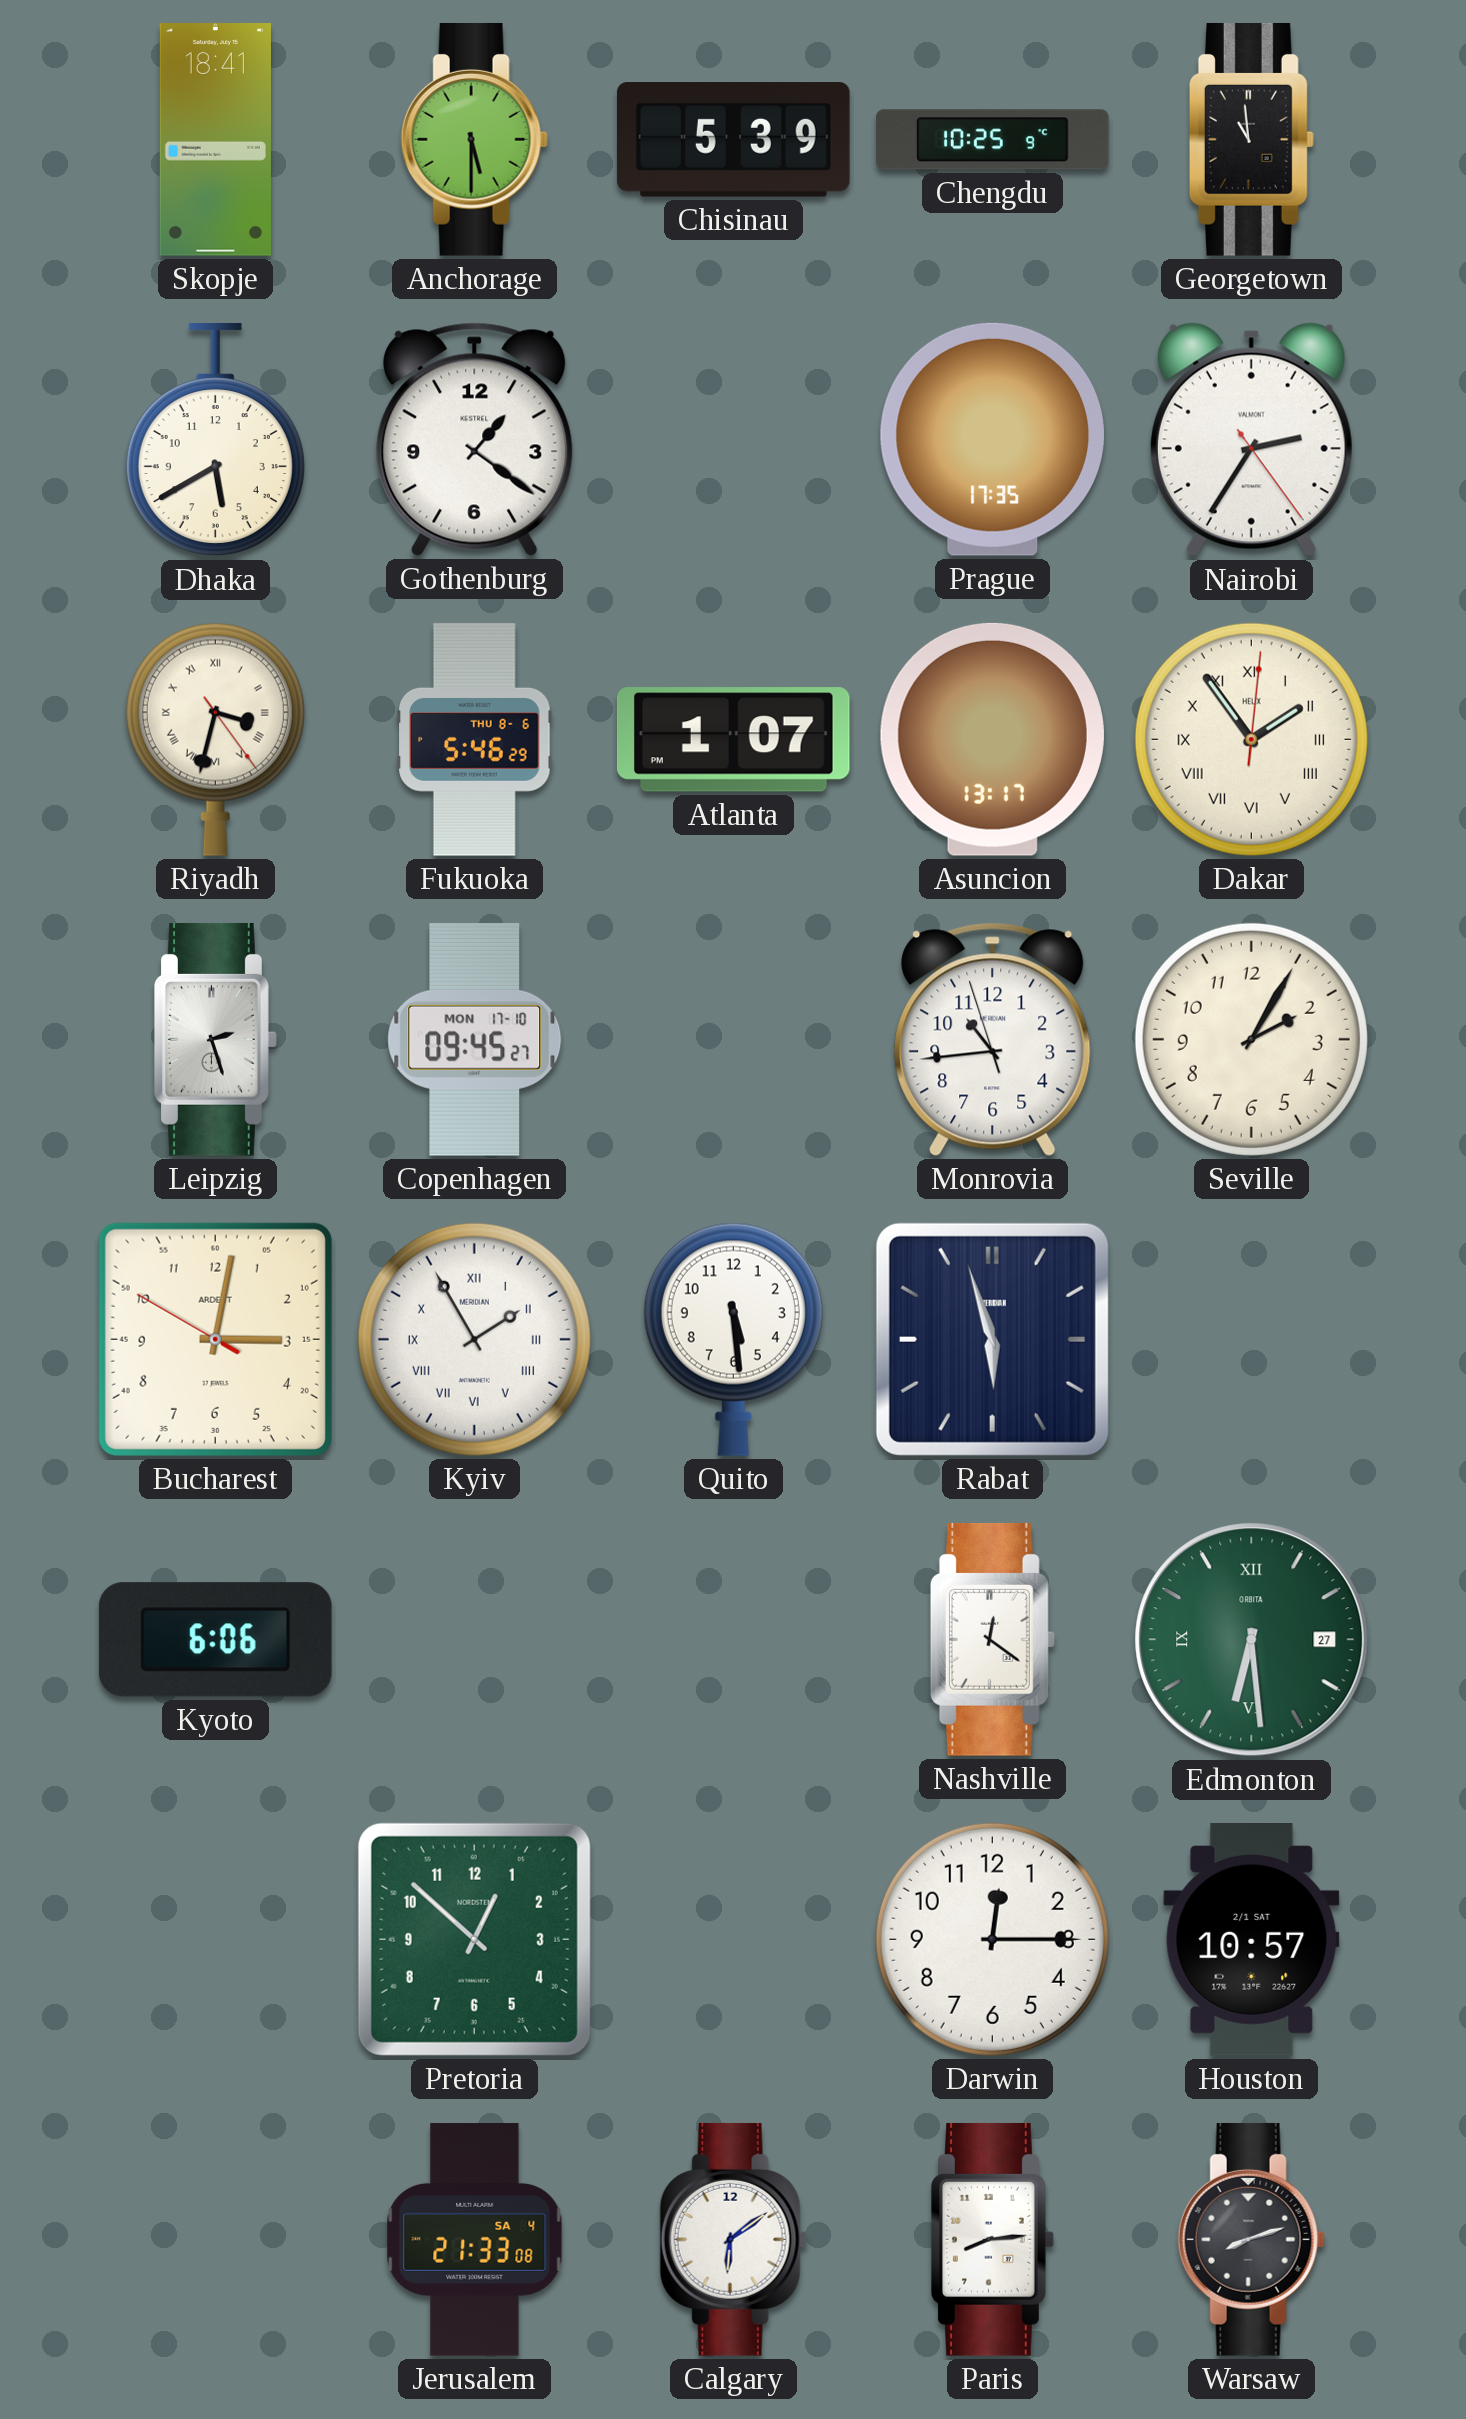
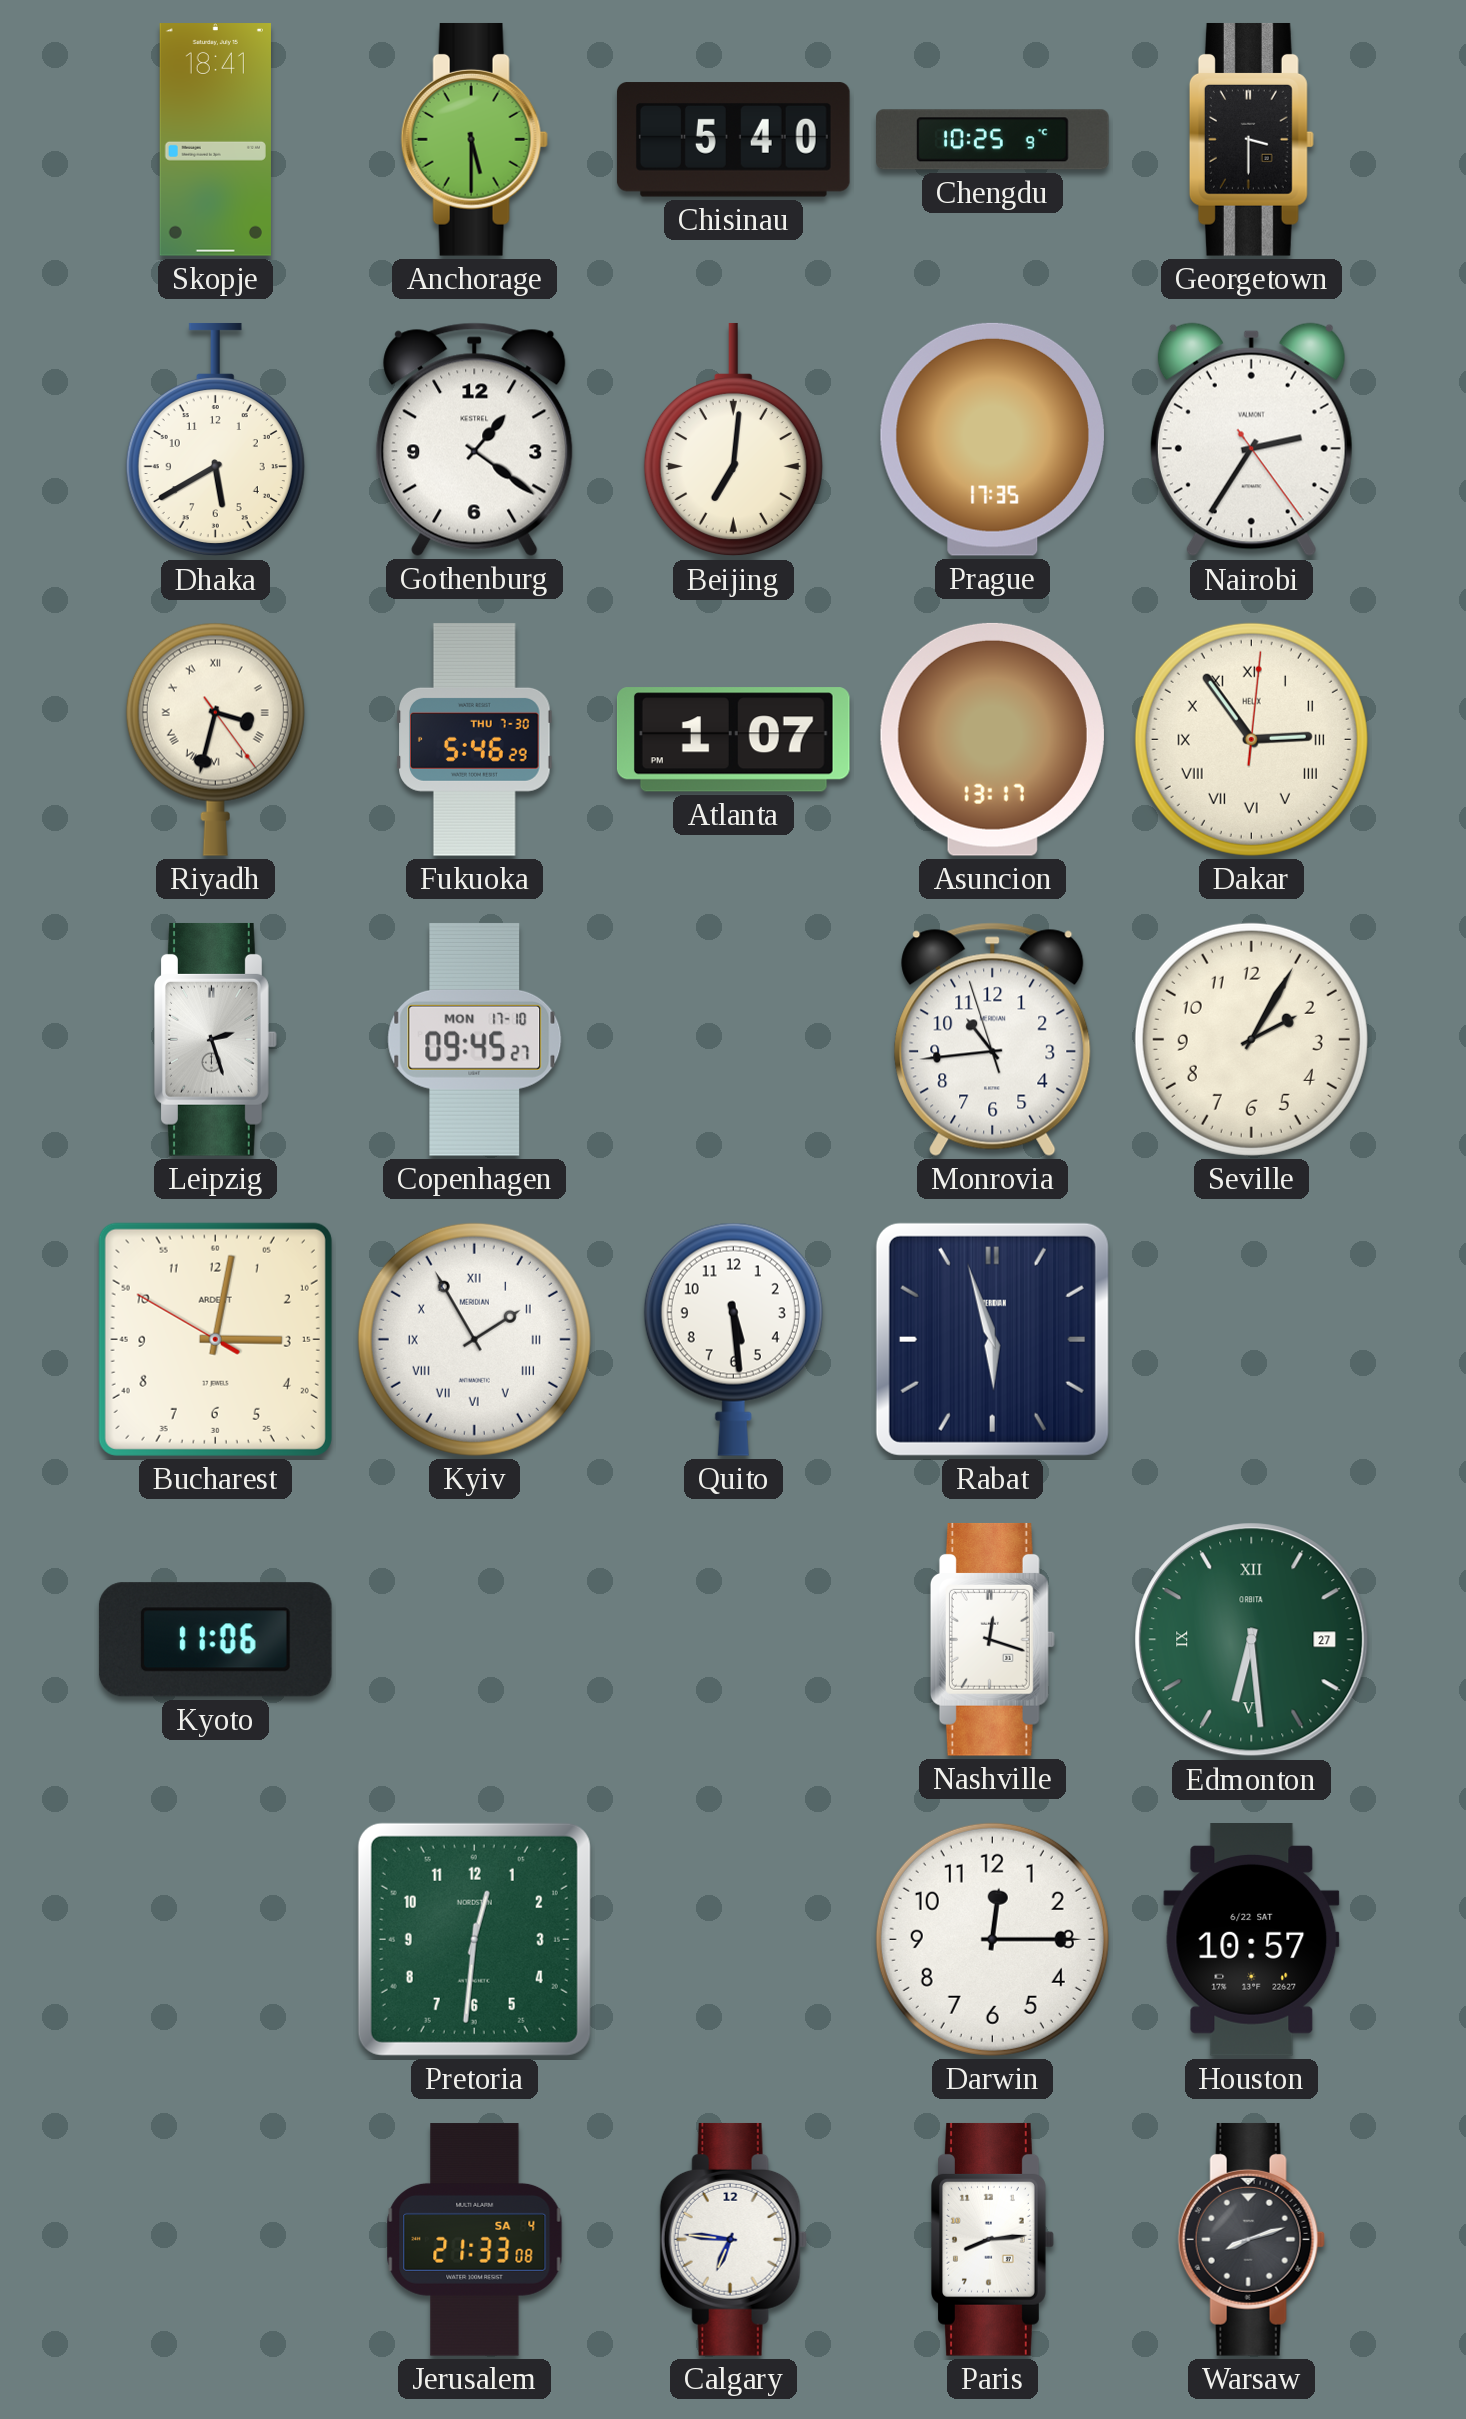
Chisinau: 5:39 -> 5:40
Georgetown: 10:59 -> 3:30
Beijing: none -> 7:01
Fukuoka date: THU 8-6 -> THU 7-30
Dakar: 1:54 -> 2:54
Kyoto: 6:06 -> 11:06
Nashville: 12:21 -> 12:18
Pretoria: 12:52 -> 12:31
Houston date: 2/1 SAT -> 6/22 SAT
Calgary: 6:09 -> 6:46
